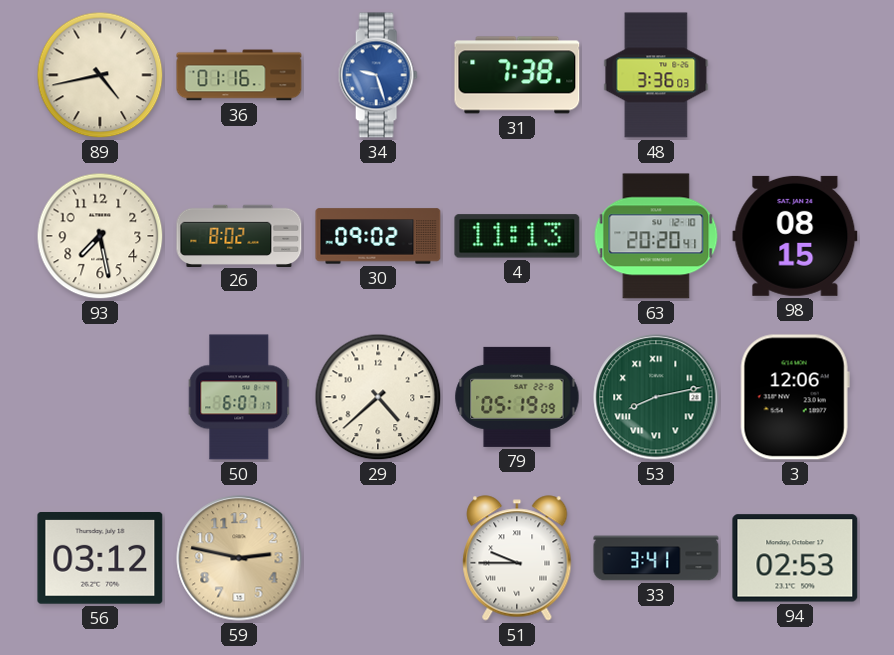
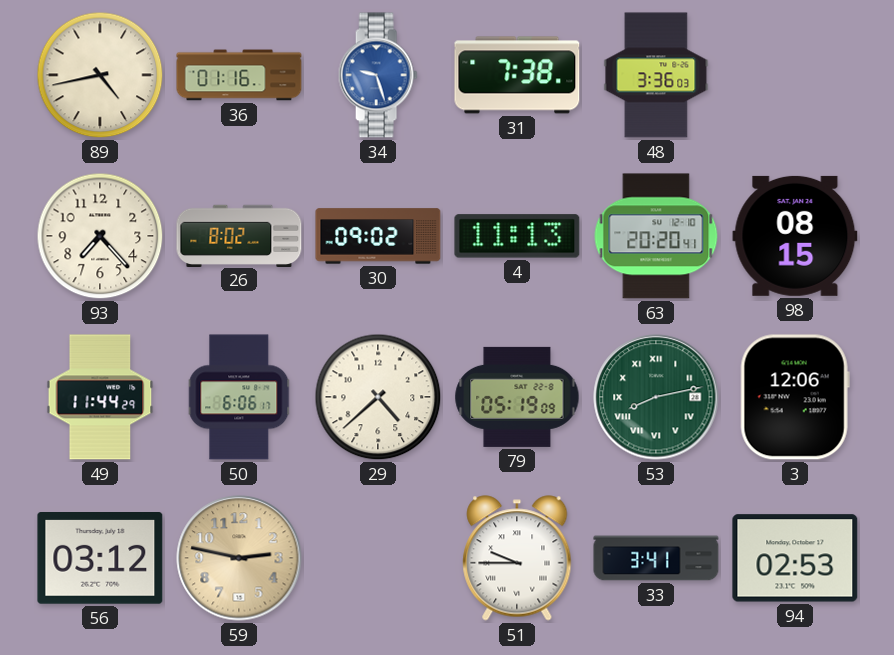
93: 7:28 -> 7:23
49: none -> 11:44
50: 6:07 -> 6:06
